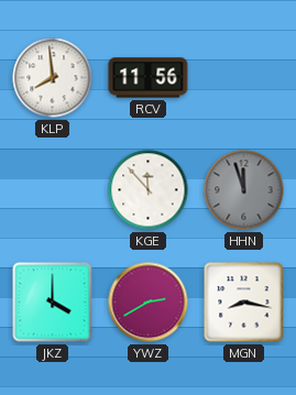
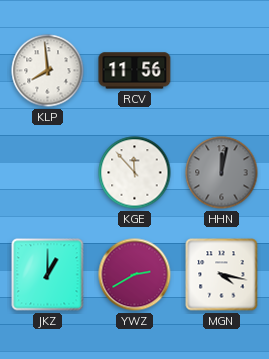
HHN: 11:57 -> 12:02
JKZ: 4:00 -> 1:00
MGN: 8:17 -> 4:17
